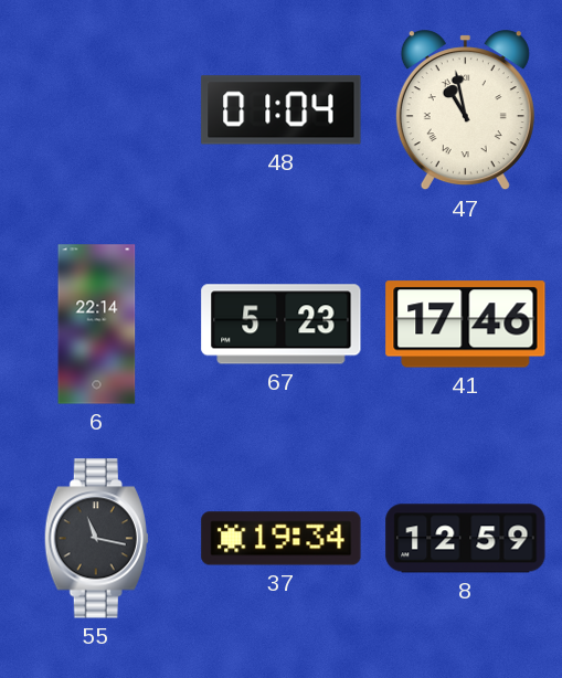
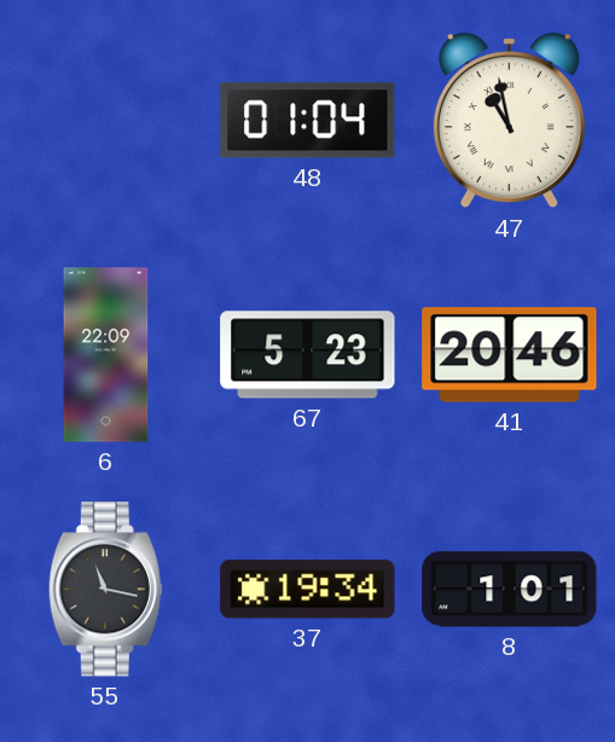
6: 22:14 -> 22:09
41: 17:46 -> 20:46
8: 12:59 -> 1:01
